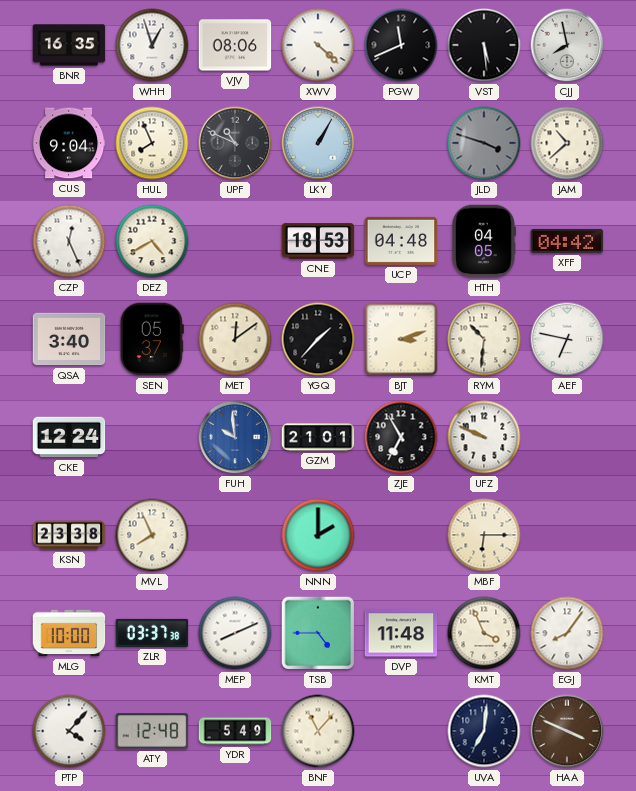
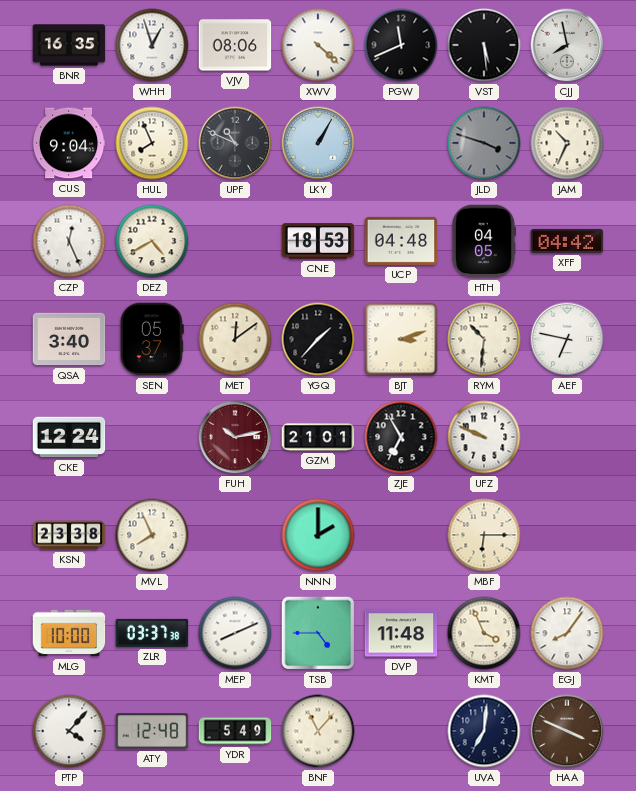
JAM: 10:38 -> 10:34
FUH: 9:59 -> 10:13
FUH dial: blue -> burgundy
